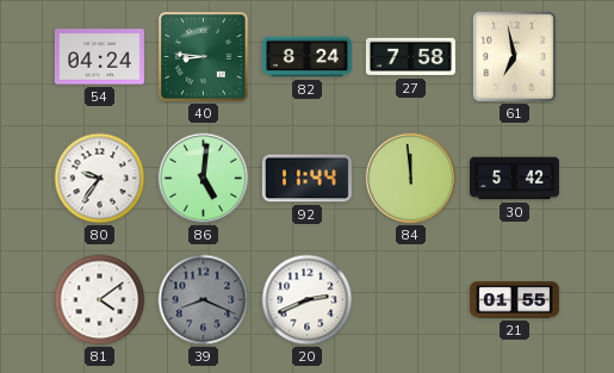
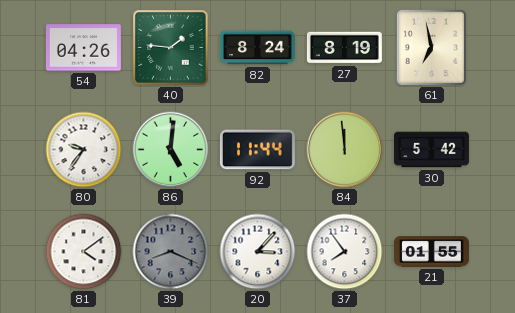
54: 04:24 -> 04:26
40: 8:46 -> 1:46
27: 7:58 -> 8:19
20: 2:41 -> 3:07
37: none -> 7:54
